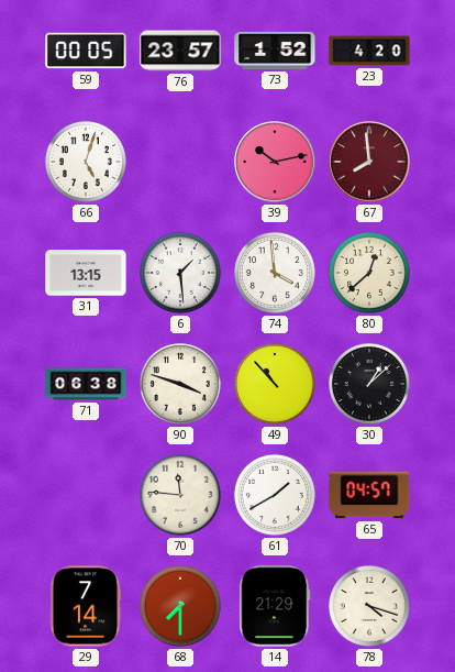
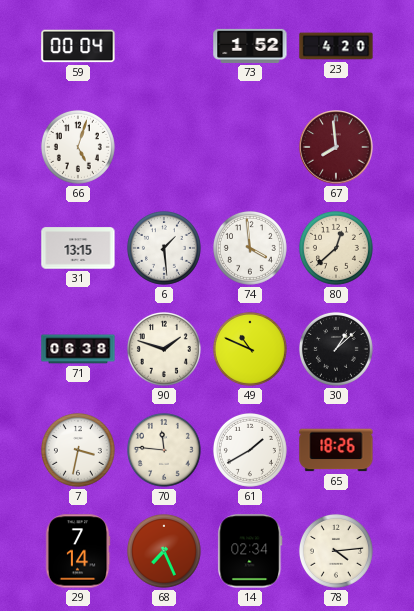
59: 00:05 -> 00:04
76: 23:57 -> none
39: 10:13 -> none
90: 3:48 -> 1:48
49: 10:53 -> 10:49
7: none -> 3:32
65: 04:57 -> 18:26
68: 7:30 -> 7:26
14: 21:29 -> 02:34
78: 4:18 -> 4:14
